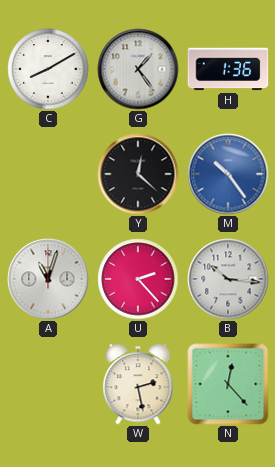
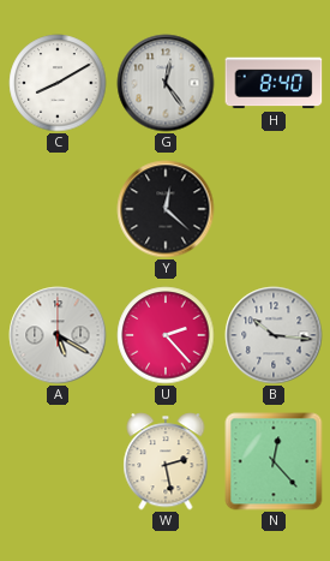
G: 1:24 -> 12:24
H: 1:36 -> 8:40
M: 10:24 -> none
A: 11:03 -> 5:20
